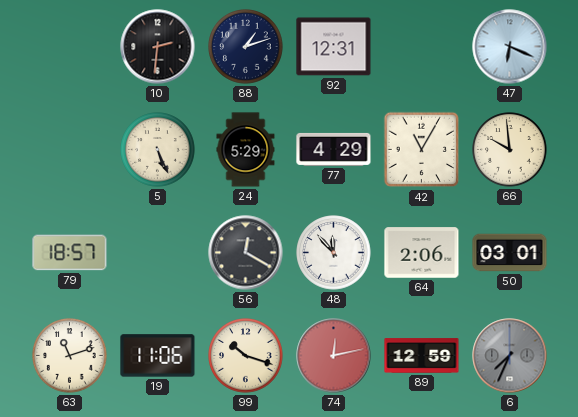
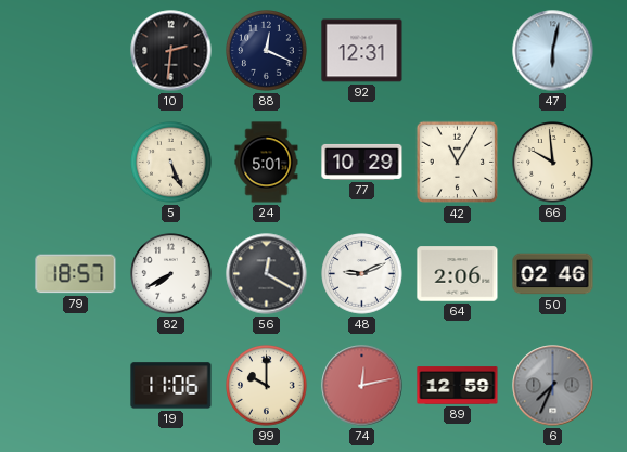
88: 1:12 -> 12:19
47: 6:19 -> 6:02
24: 5:29 -> 5:01
77: 4:29 -> 10:29
82: none -> 7:40
48: 11:53 -> 9:11
50: 03:01 -> 02:46
63: 11:12 -> none
99: 10:18 -> 10:00
